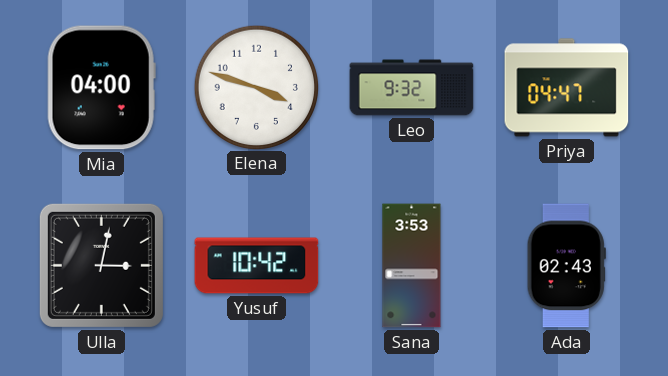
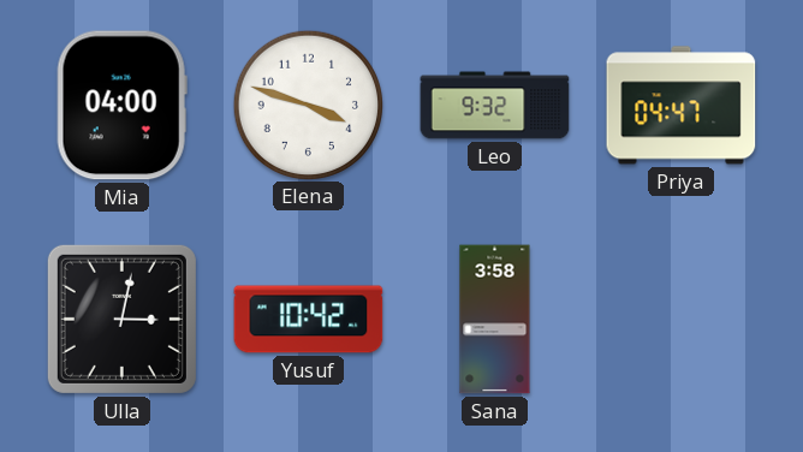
Sana: 3:53 -> 3:58
Ada: 02:43 -> none
